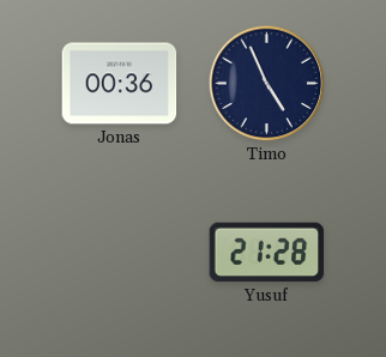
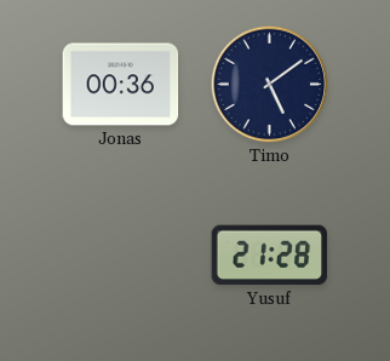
Timo: 4:56 -> 5:09
